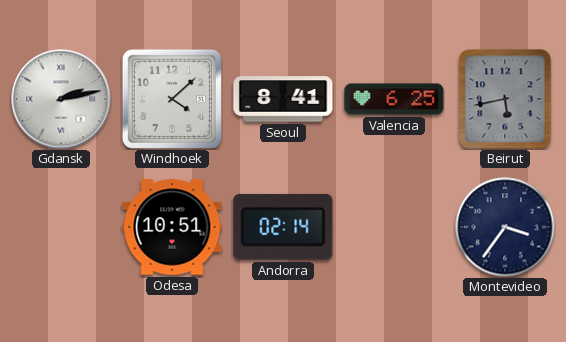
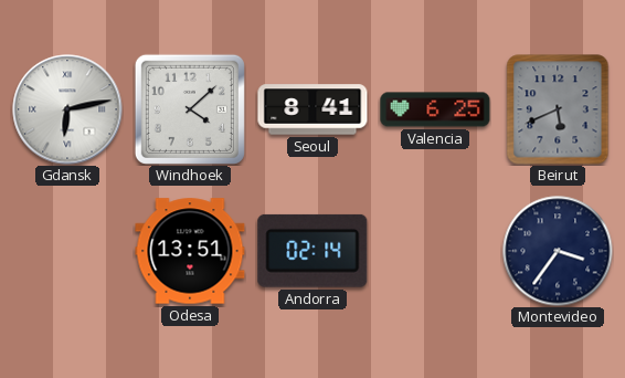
Gdansk: 2:13 -> 6:13
Beirut: 5:43 -> 5:41
Odesa: 10:51 -> 13:51
